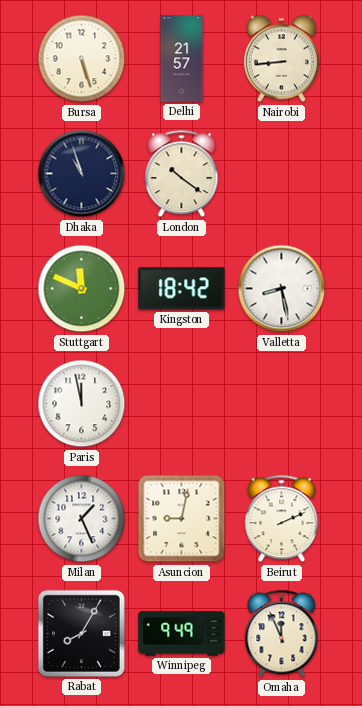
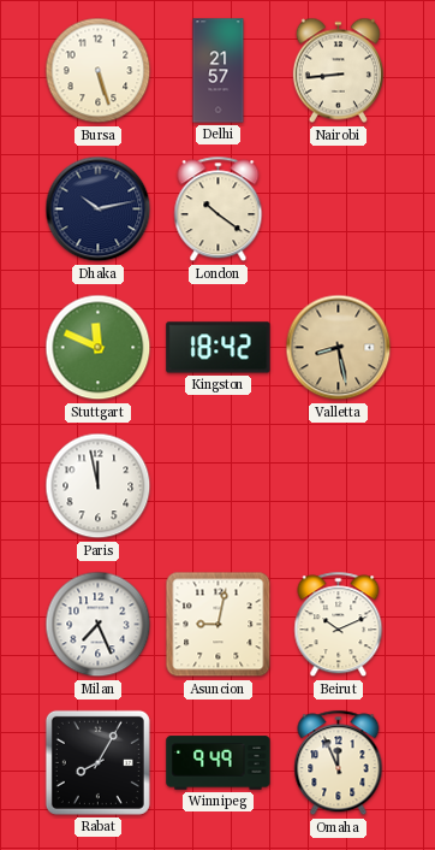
Dhaka: 10:57 -> 10:13
Valletta dial: white -> champagne
Milan: 1:26 -> 7:26
Beirut: 2:11 -> 10:11
